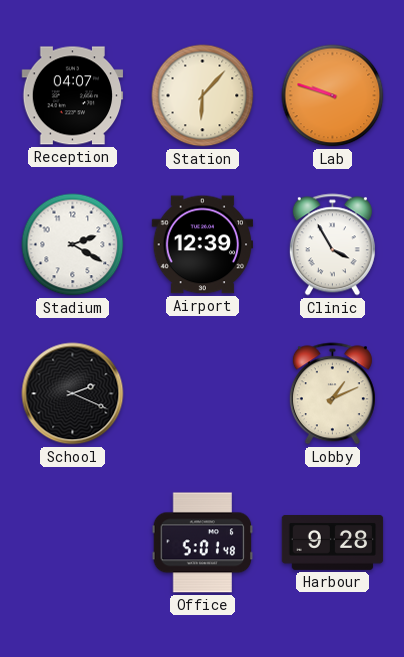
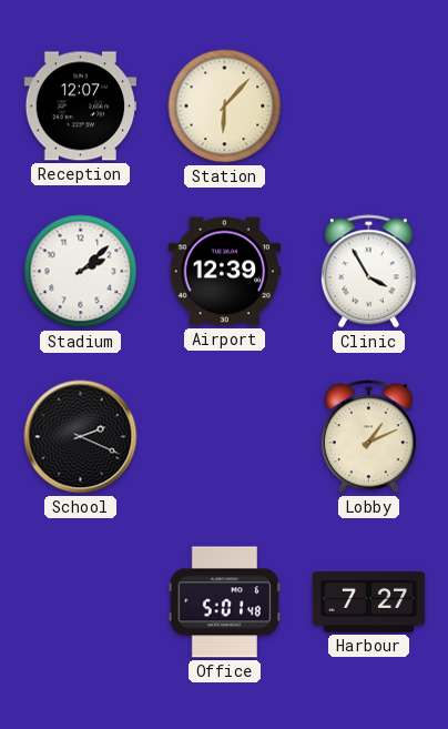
Reception: 04:07 -> 12:07
Lab: 9:48 -> none
Stadium: 2:20 -> 2:08
Harbour: 9:28 -> 7:27
